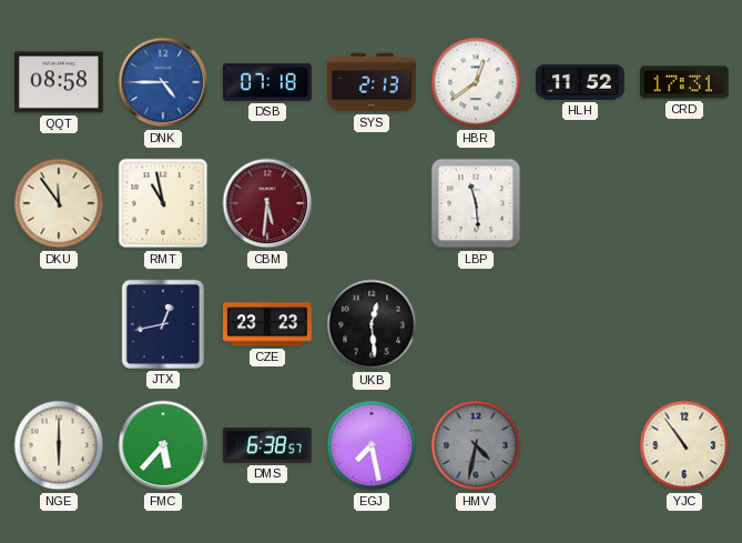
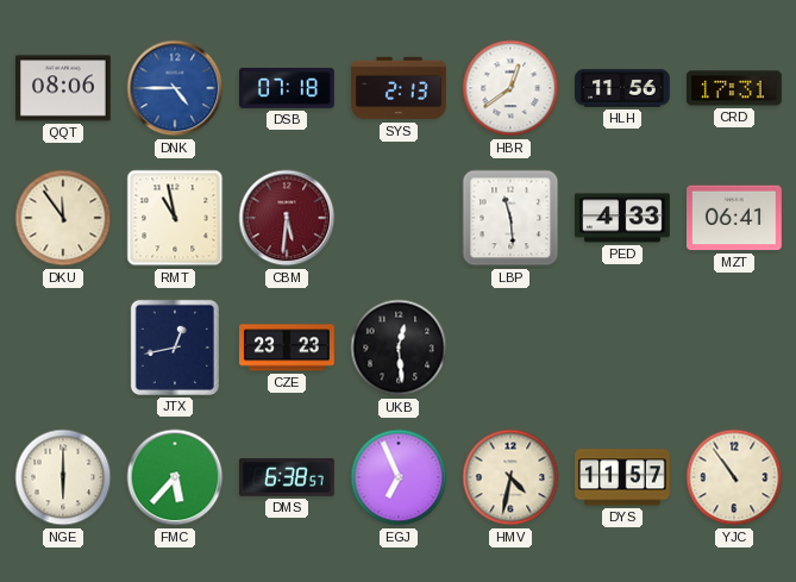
QQT: 08:58 -> 08:06
HLH: 11:52 -> 11:56
PED: none -> 4:33
MZT: none -> 06:41
EGJ: 7:28 -> 6:56
HMV dial: grey -> cream
DYS: none -> 11:57
